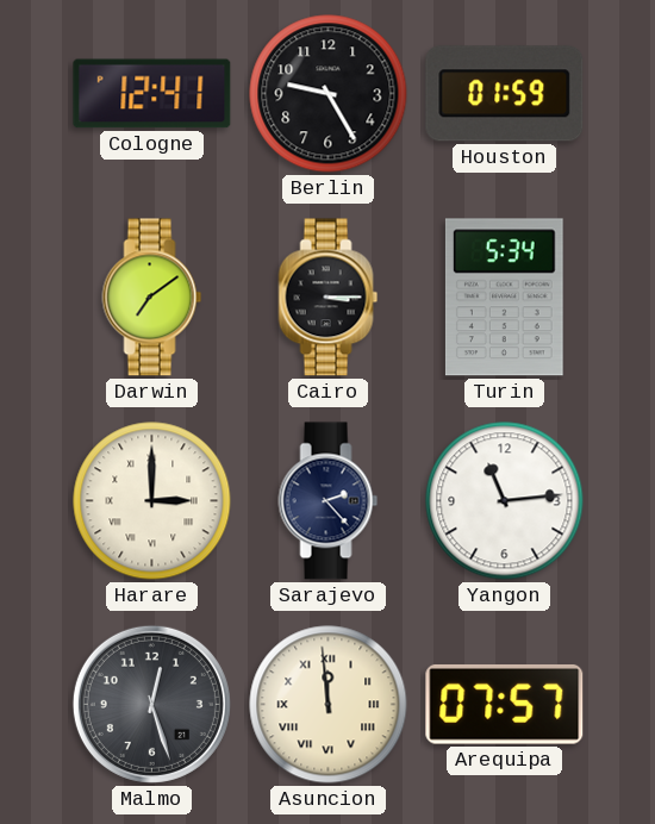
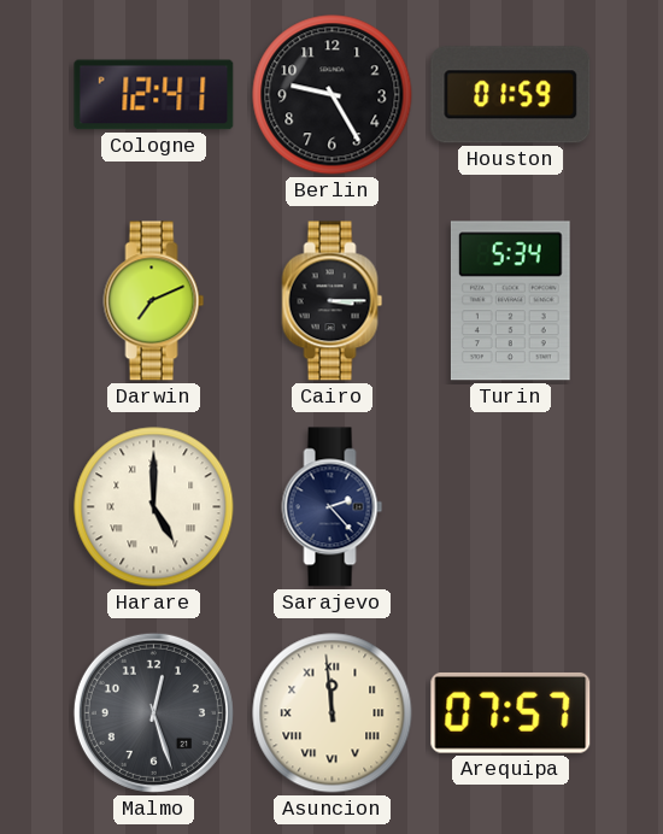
Darwin: 7:09 -> 7:11
Harare: 3:00 -> 5:00
Yangon: 11:14 -> none
